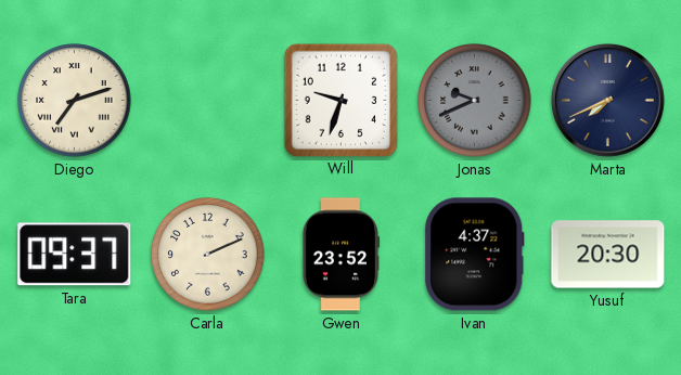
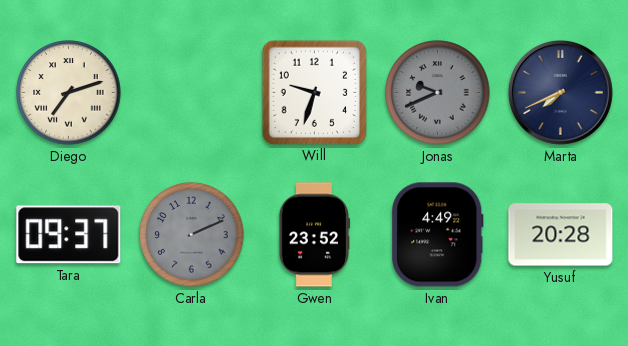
Carla dial: cream -> grey
Ivan: 4:37 -> 4:49
Yusuf: 20:30 -> 20:28
